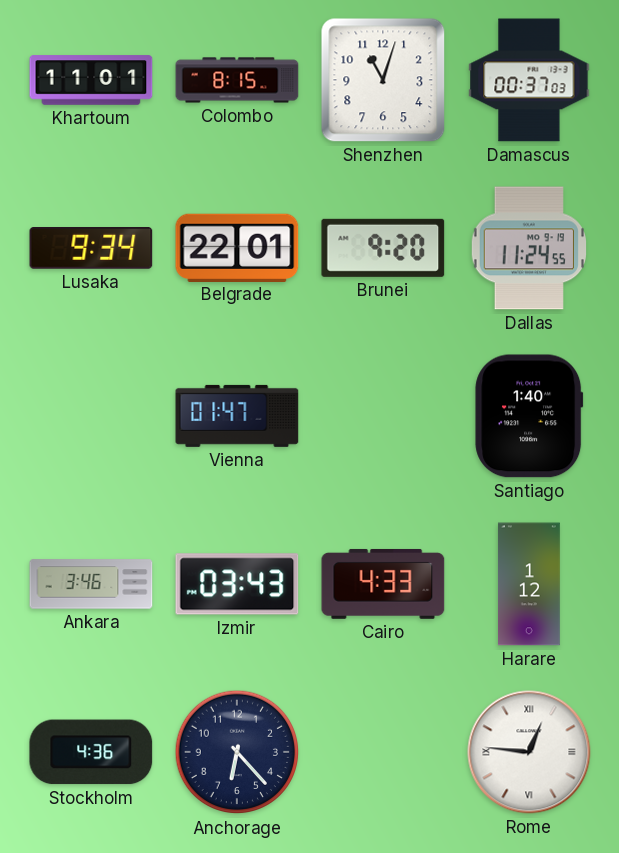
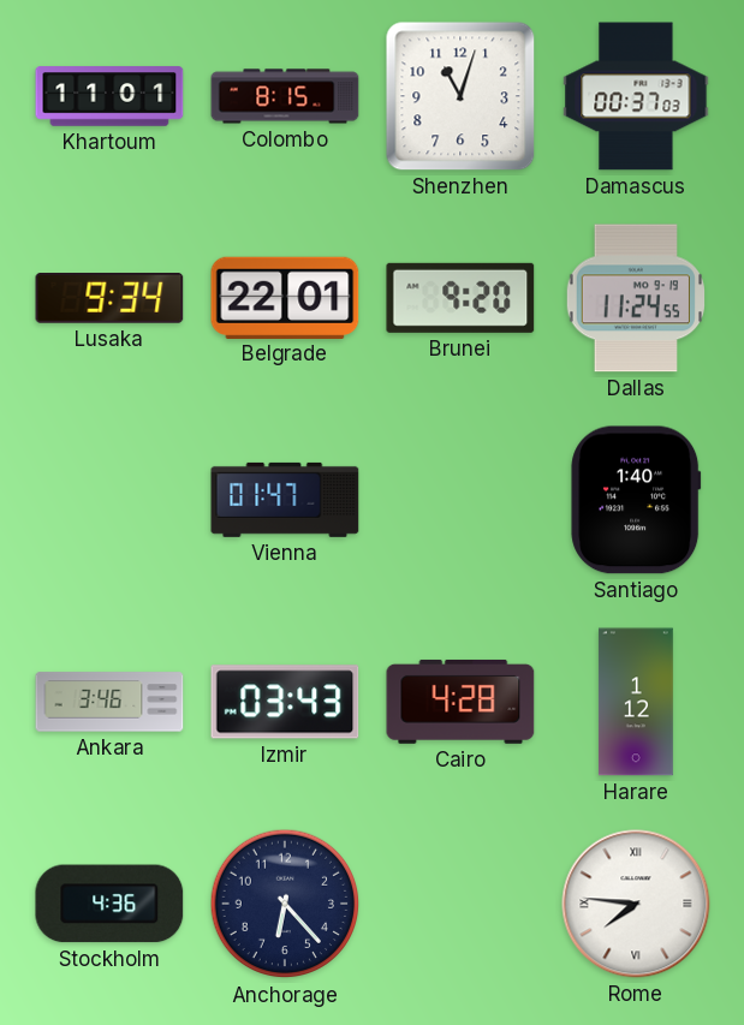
Cairo: 4:33 -> 4:28
Rome: 12:46 -> 7:46
